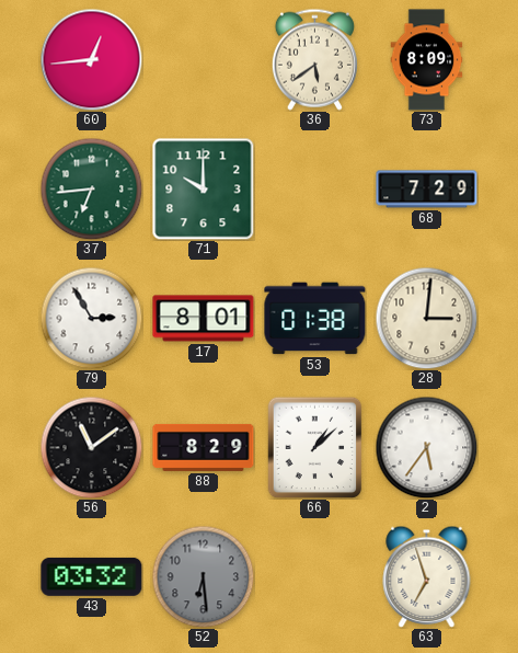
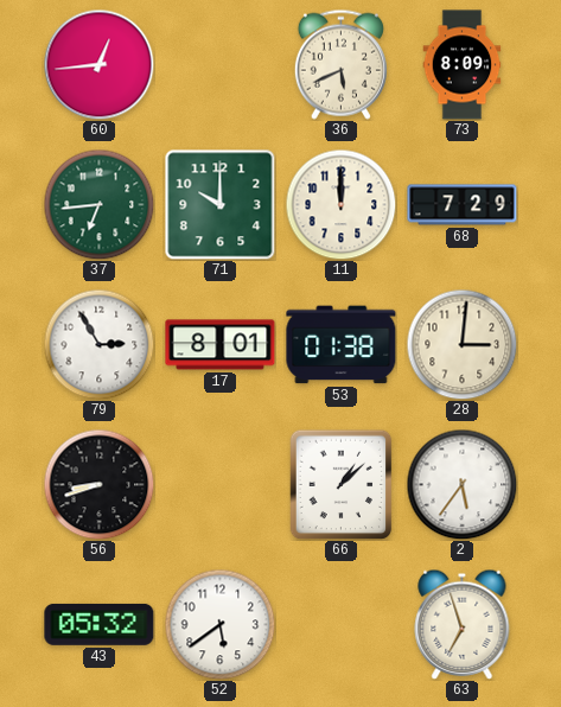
36: 5:39 -> 5:41
11: none -> 12:00
56: 11:09 -> 8:42
88: 8:29 -> none
43: 03:32 -> 05:32
52: 6:29 -> 5:39
52 dial: grey -> white
